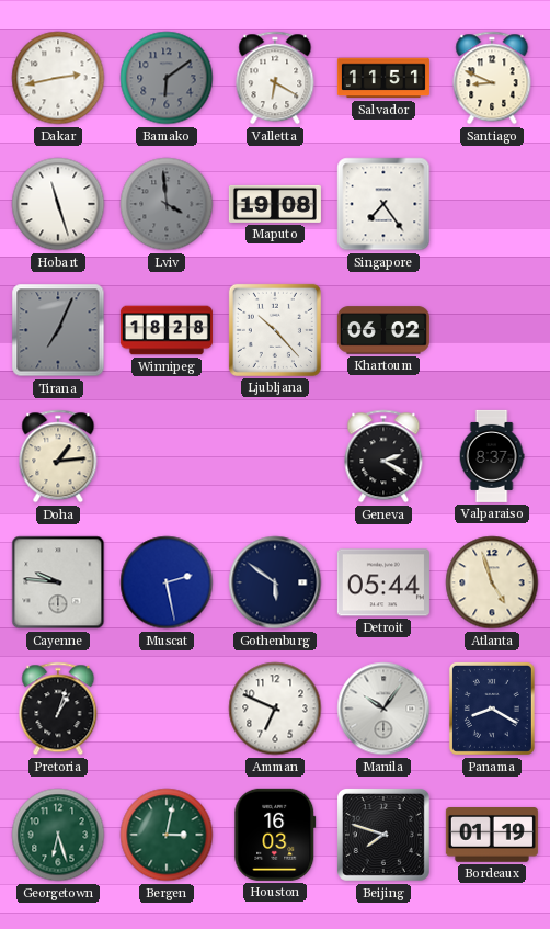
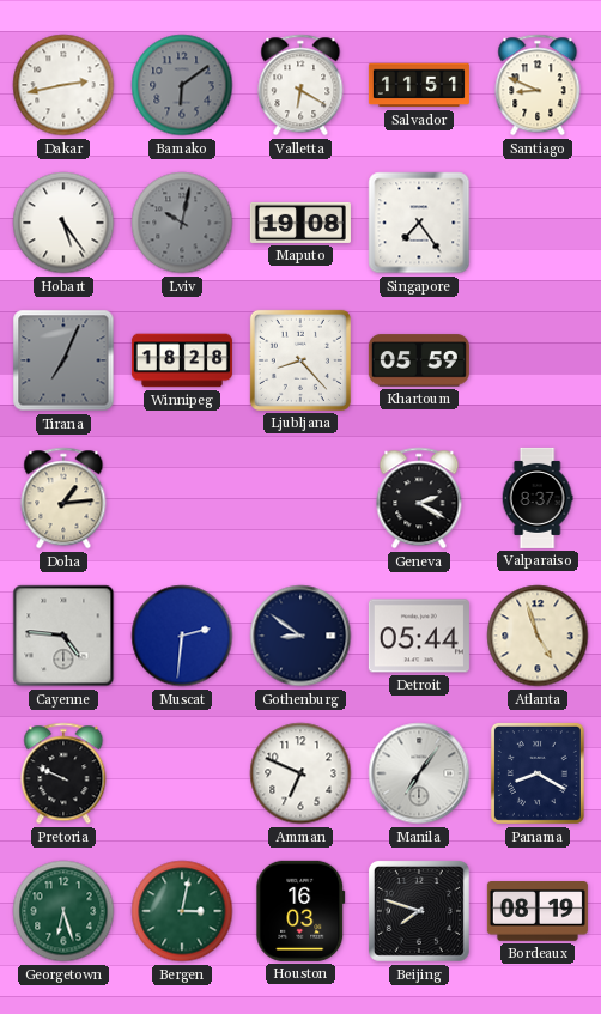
Hobart: 11:27 -> 5:24
Lviv: 3:59 -> 10:02
Ljubljana: 10:23 -> 8:23
Khartoum: 06:02 -> 05:59
Cayenne: 9:46 -> 4:46
Muscat: 2:28 -> 2:31
Gothenburg: 5:51 -> 8:51
Pretoria: 1:03 -> 9:49
Manila: 10:06 -> 7:06
Bordeaux: 01:19 -> 08:19
